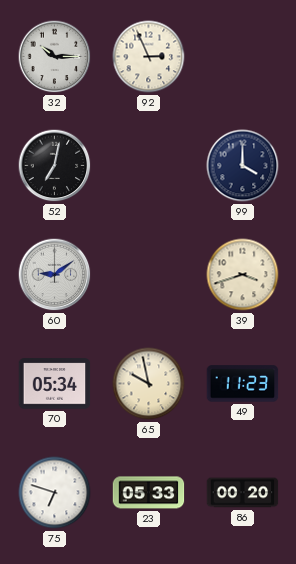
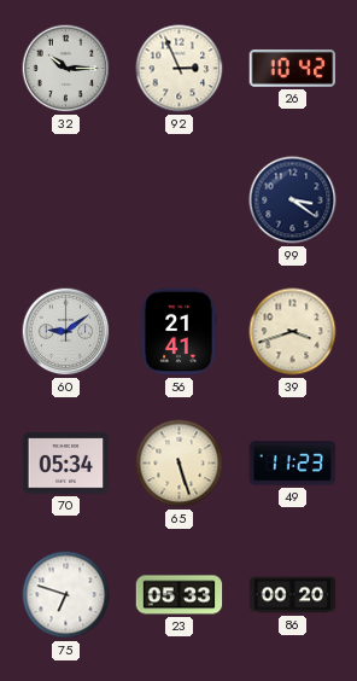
26: none -> 10:42
52: 7:02 -> none
99: 4:00 -> 3:21
56: none -> 21:41
65: 9:58 -> 5:27
